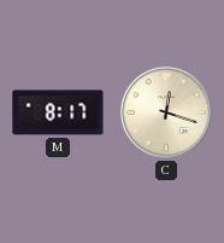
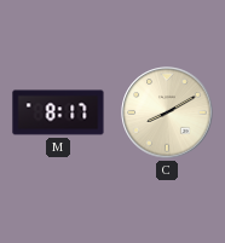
C: 12:18 -> 8:10
